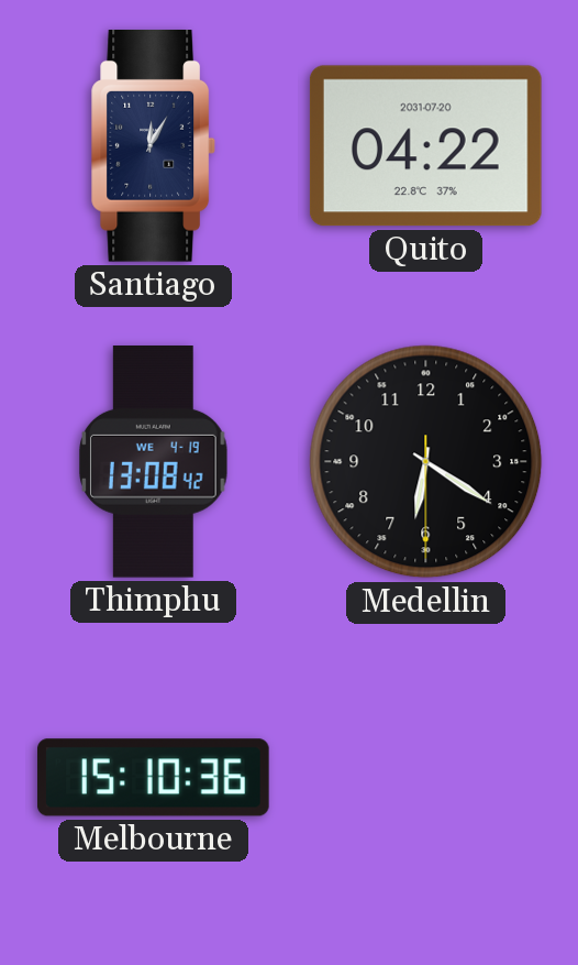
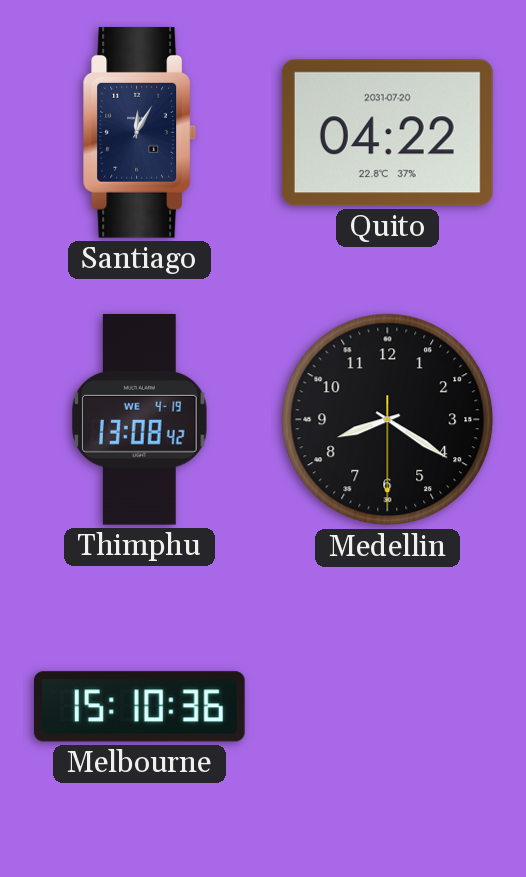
Medellin: 6:20 -> 8:20
